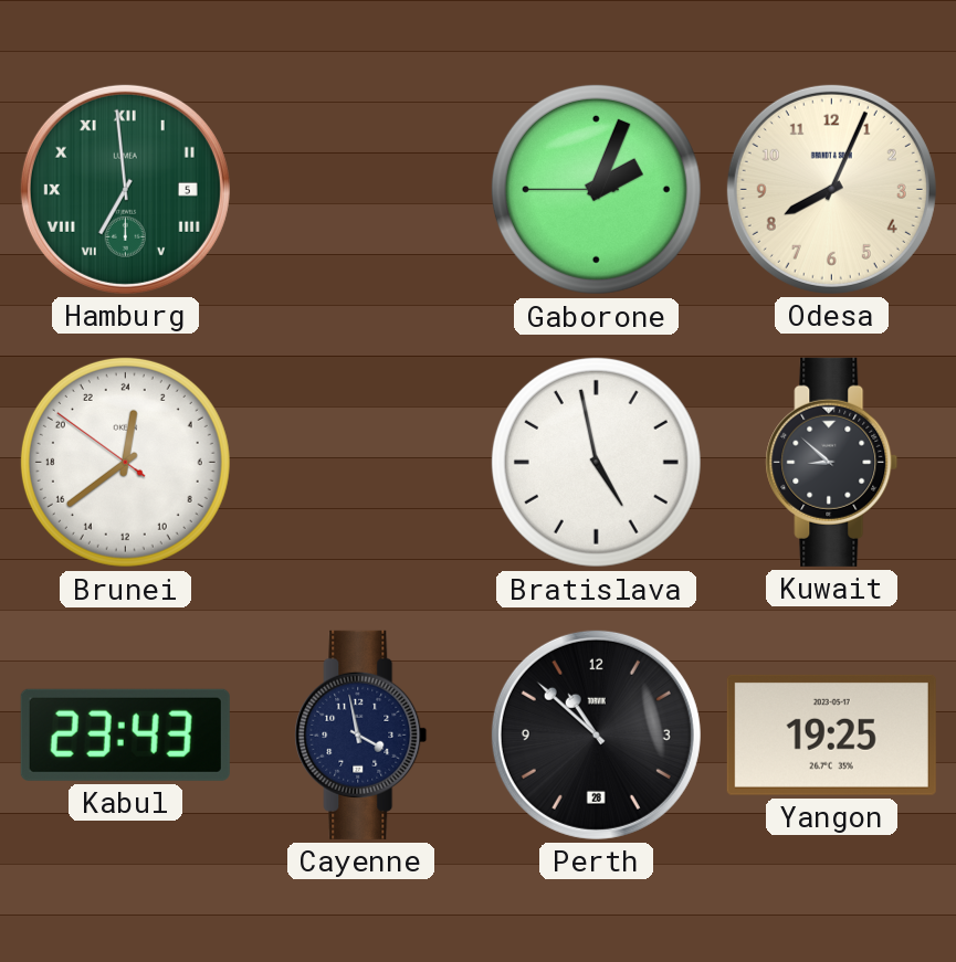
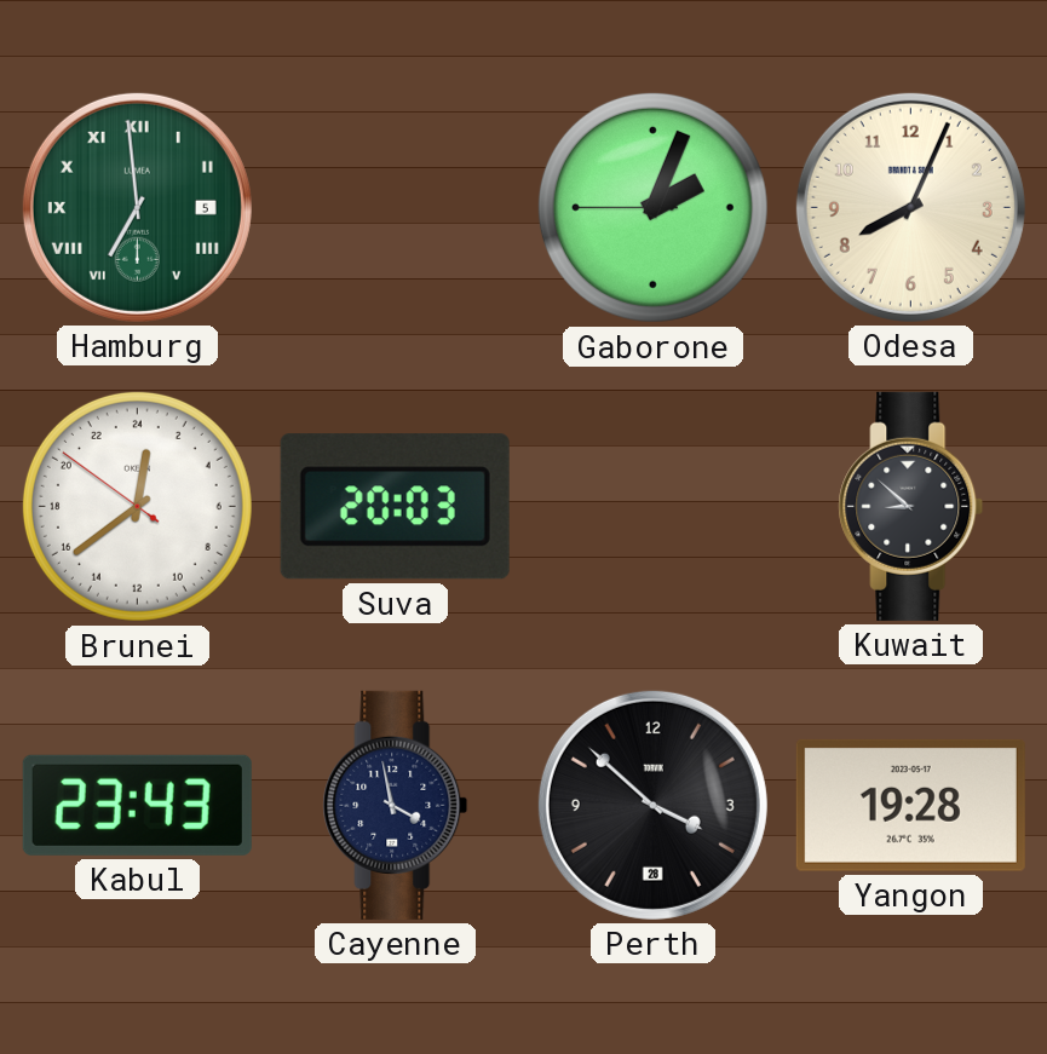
Suva: none -> 20:03
Bratislava: 4:58 -> none
Perth: 10:52 -> 3:52
Yangon: 19:25 -> 19:28
